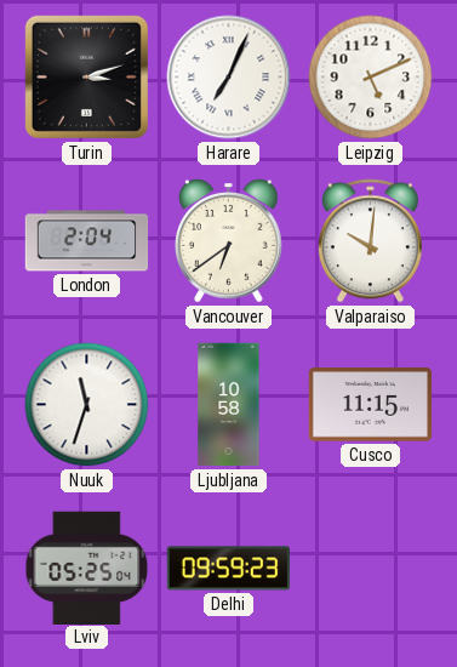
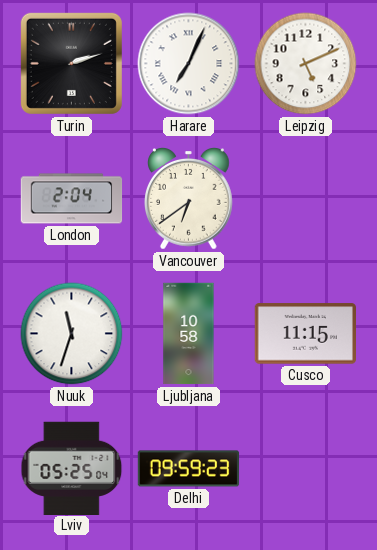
Turin: 3:12 -> 2:12
Valparaiso: 10:01 -> none
